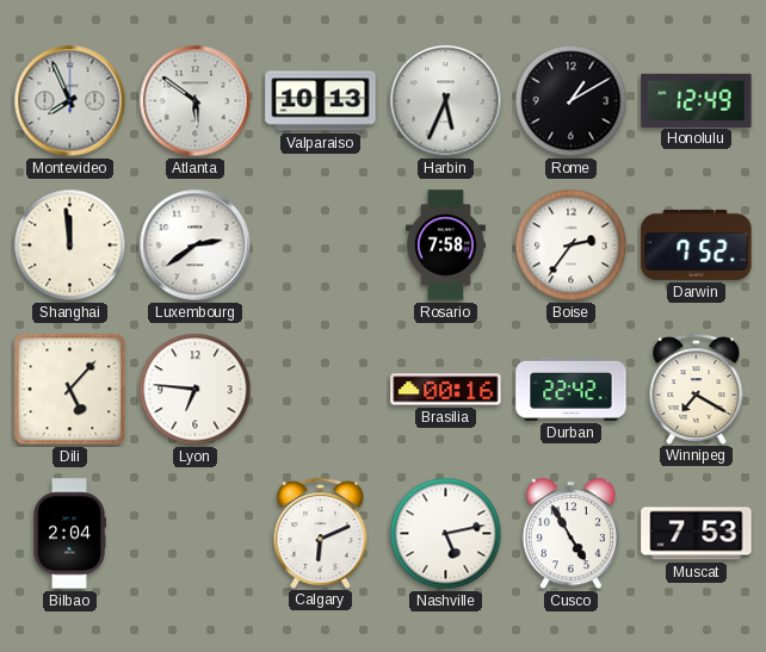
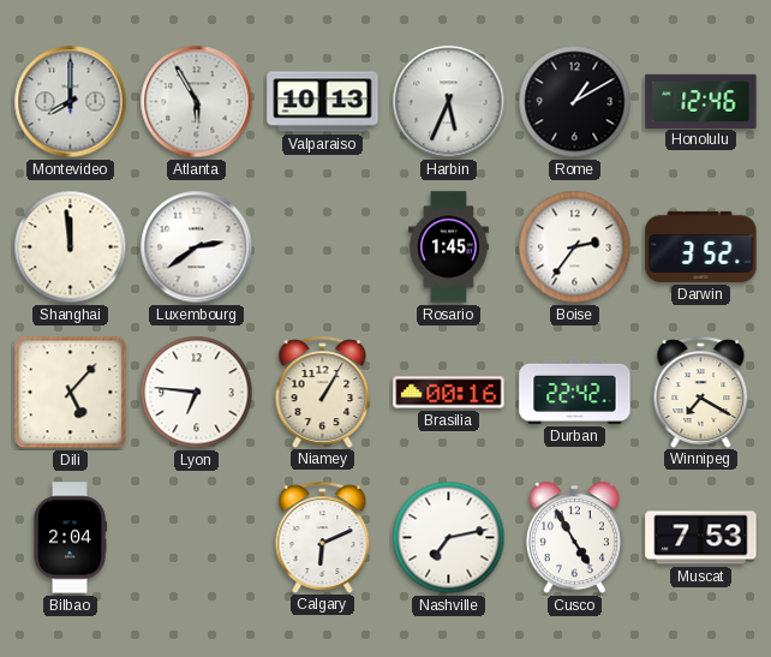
Montevideo: 7:56 -> 8:00
Atlanta: 5:51 -> 5:55
Honolulu: 12:49 -> 12:46
Rosario: 7:58 -> 1:45
Darwin: 7:52 -> 3:52
Niamey: none -> 1:05
Nashville: 5:13 -> 7:13
